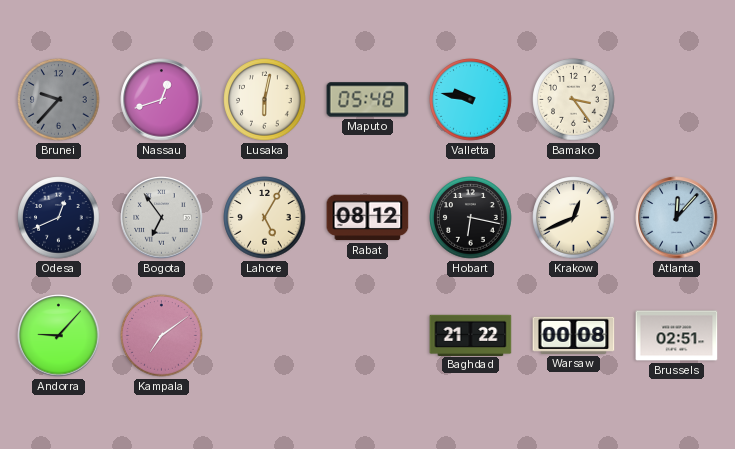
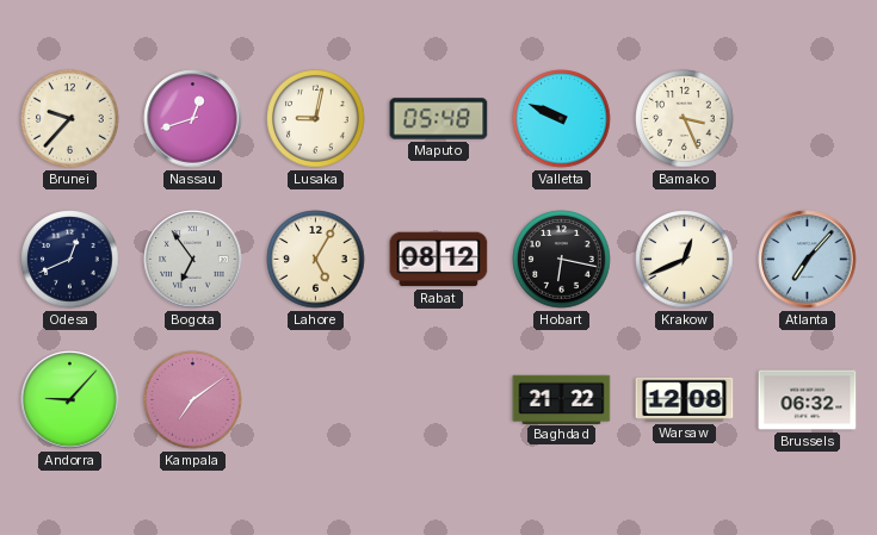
Brunei dial: grey -> cream
Lusaka: 6:02 -> 9:02
Valletta: 9:47 -> 9:49
Bamako: 3:24 -> 3:26
Atlanta: 12:07 -> 7:07
Warsaw: 00:08 -> 12:08
Brussels: 02:51 -> 06:32
